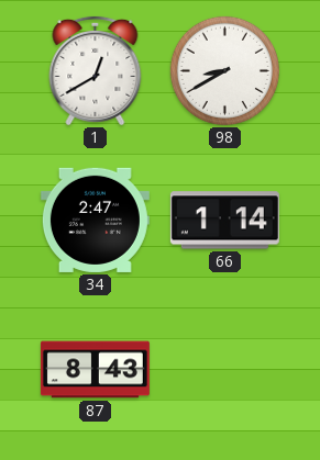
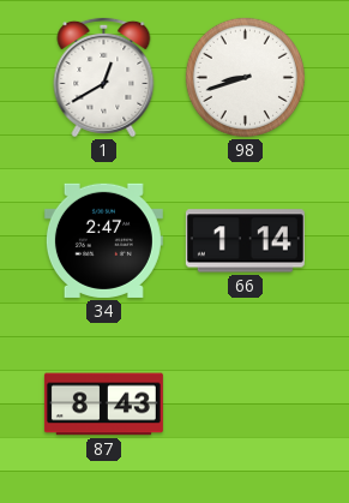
98: 8:40 -> 8:42
